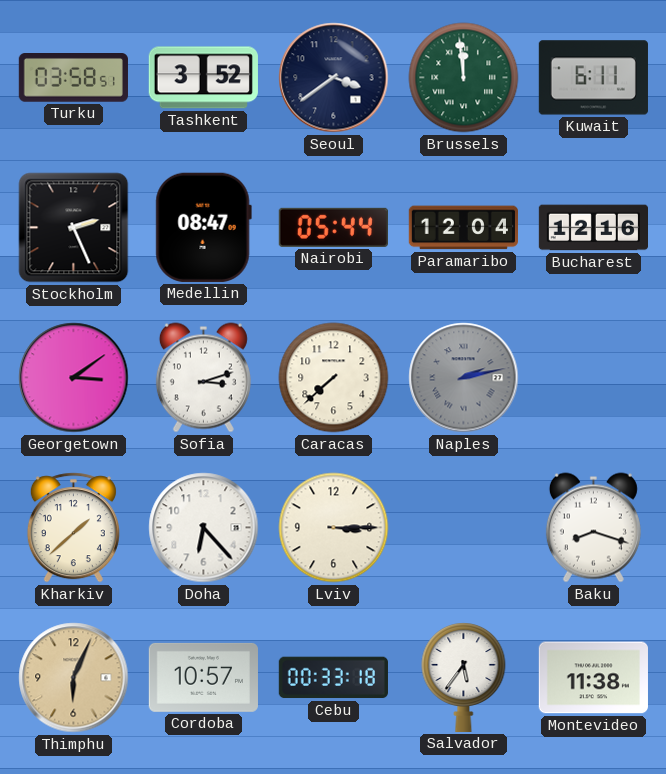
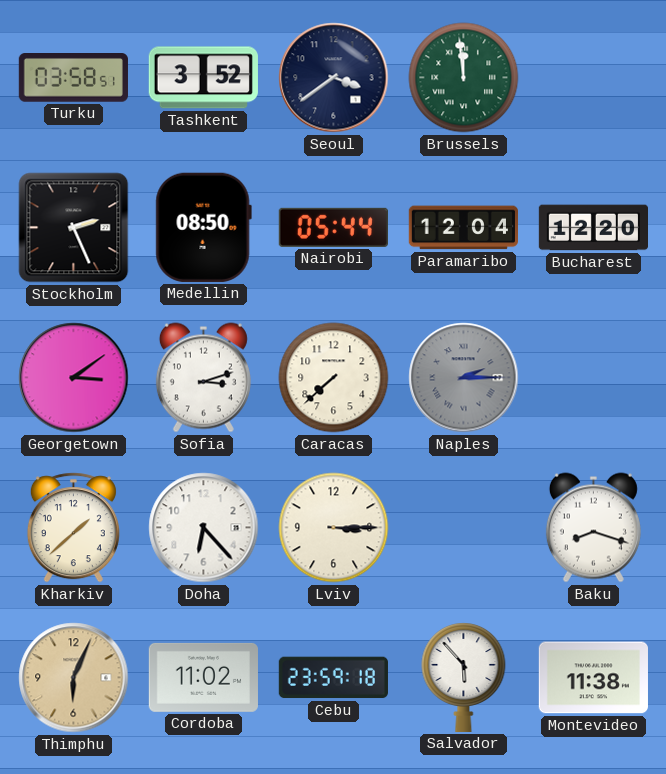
Kuwait: 6:11 -> none
Medellin: 08:47 -> 08:50
Bucharest: 12:16 -> 12:20
Naples: 2:13 -> 2:15
Cordoba: 10:57 -> 11:02
Cebu: 00:33 -> 23:59
Salvador: 5:36 -> 5:53
